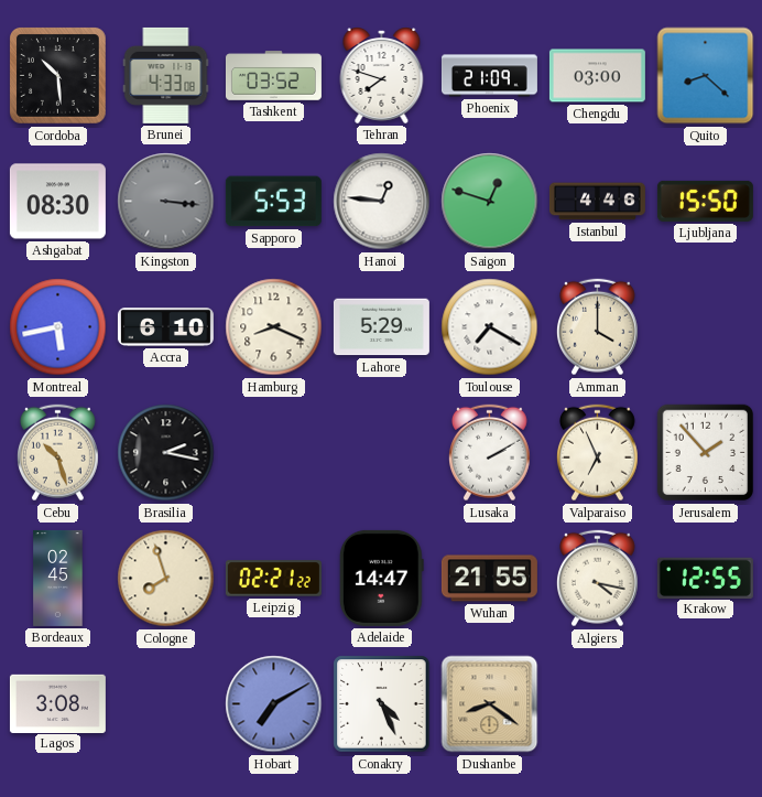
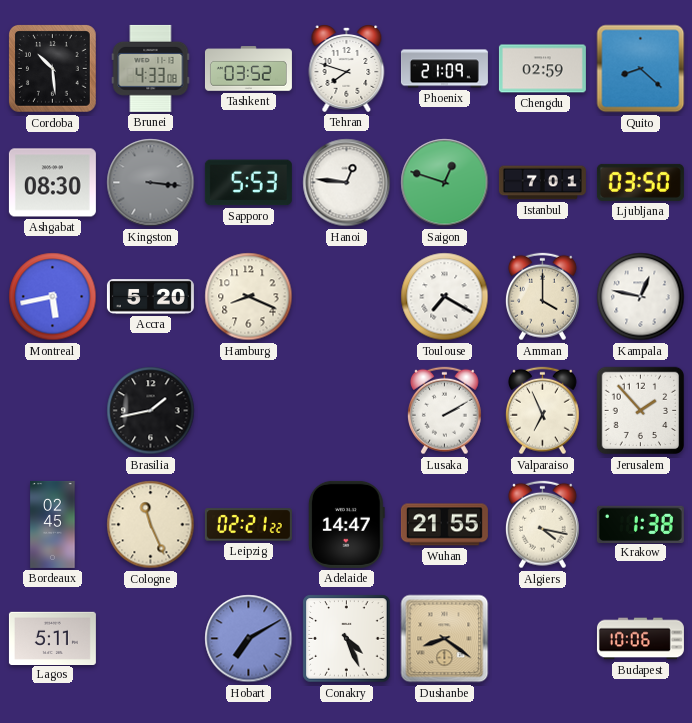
Chengdu: 03:00 -> 02:59
Istanbul: 4:46 -> 7:01
Ljubljana: 15:50 -> 03:50
Accra: 6:10 -> 5:20
Lahore: 5:29 -> none
Kampala: none -> 12:47
Cebu: 10:27 -> none
Brasilia: 2:17 -> 1:43
Cologne: 7:57 -> 11:26
Krakow: 12:55 -> 1:38
Lagos: 3:08 -> 5:11
Budapest: none -> 10:06
